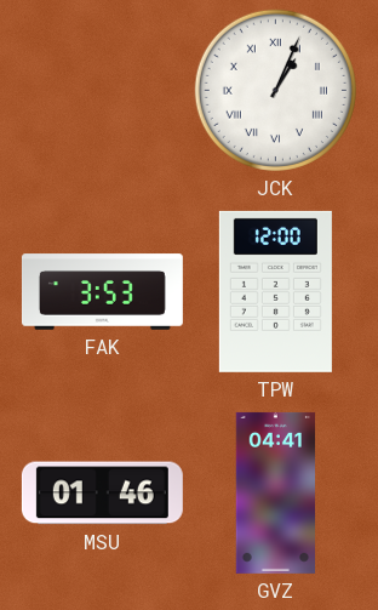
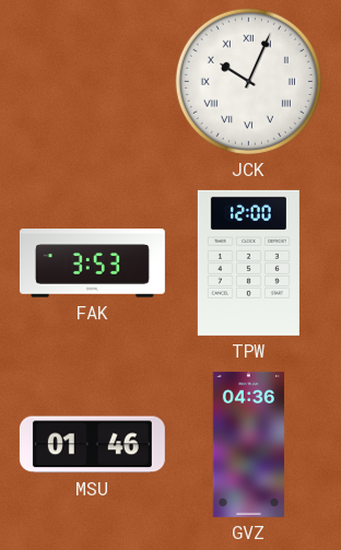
JCK: 1:04 -> 10:04
GVZ: 04:41 -> 04:36
